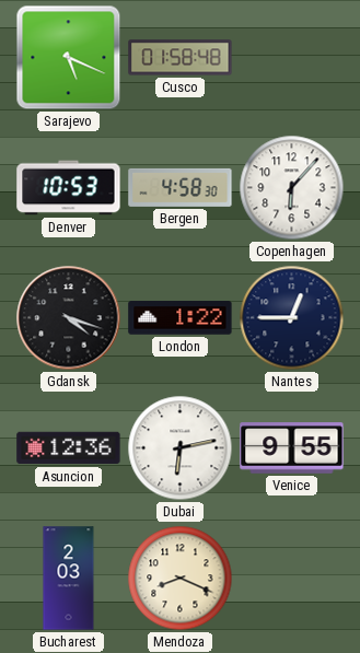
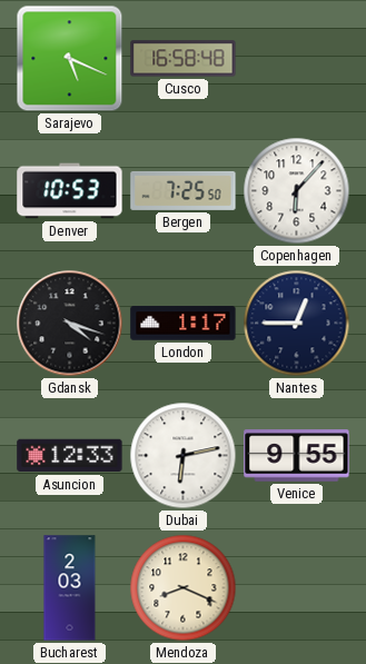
Cusco: 01:58 -> 16:58
Bergen: 4:58 -> 7:25
London: 1:22 -> 1:17
Asuncion: 12:36 -> 12:33
